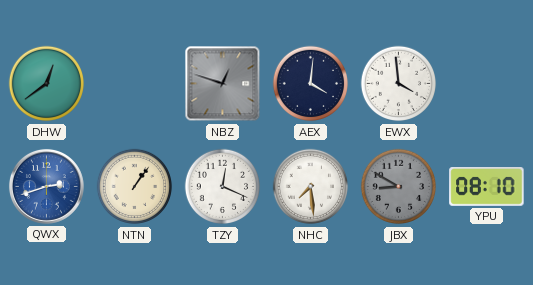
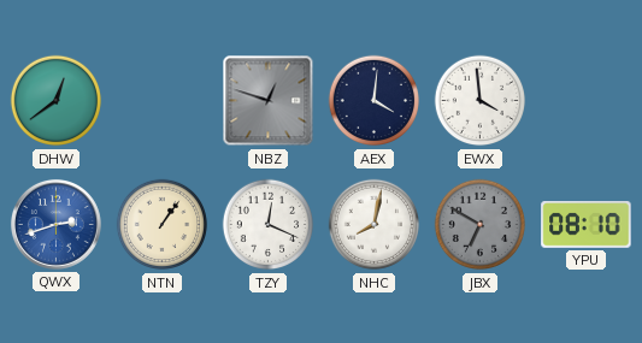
NHC: 7:29 -> 8:02
JBX: 8:50 -> 6:50
